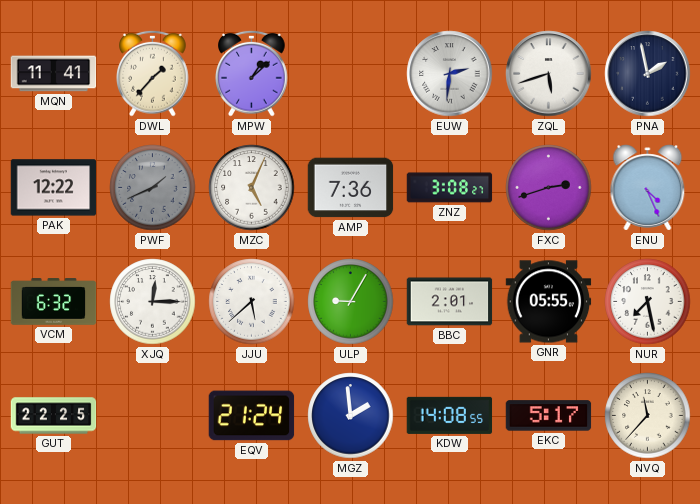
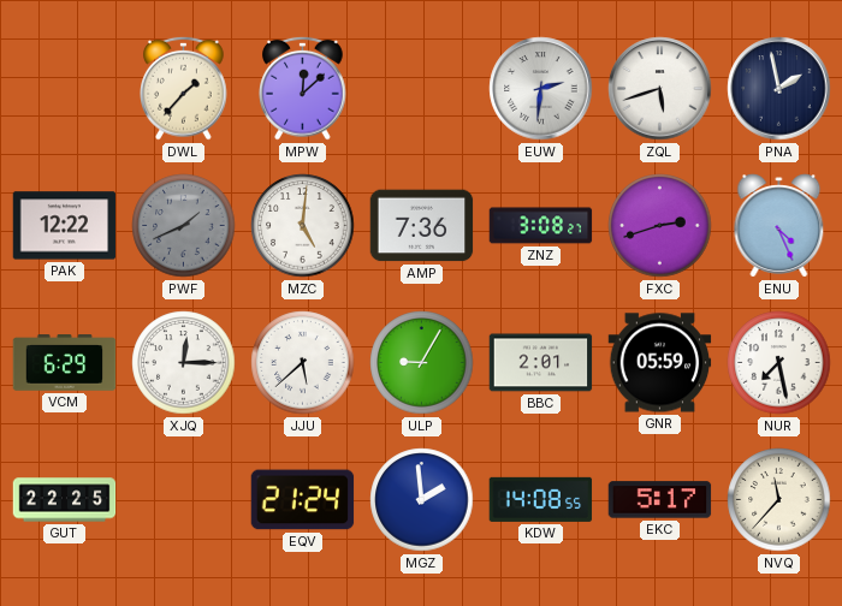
MQN: 11:41 -> none
MPW: 1:08 -> 12:08
MZC: 5:04 -> 5:01
VCM: 6:32 -> 6:29
GNR: 05:55 -> 05:59
